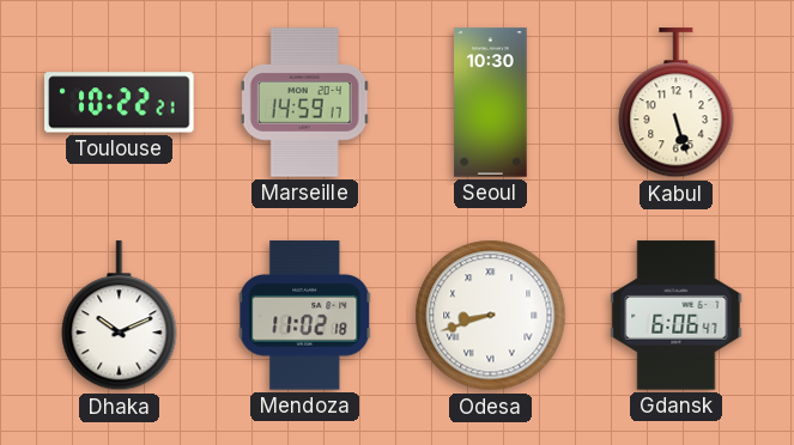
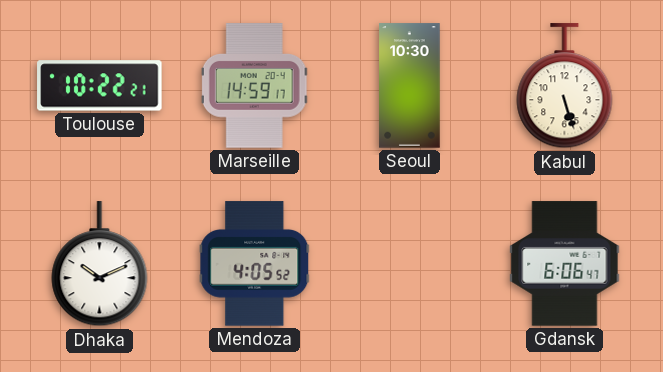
Mendoza: 11:02 -> 4:05
Odesa: 8:42 -> none
